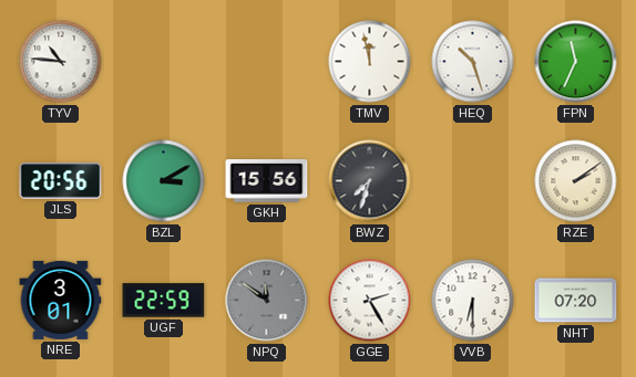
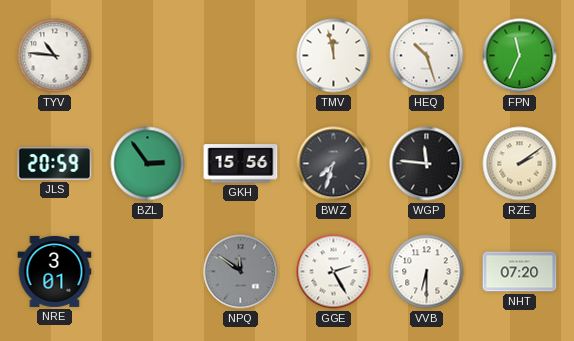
JLS: 20:56 -> 20:59
BZL: 3:10 -> 2:54
WGP: none -> 11:46
UGF: 22:59 -> none
